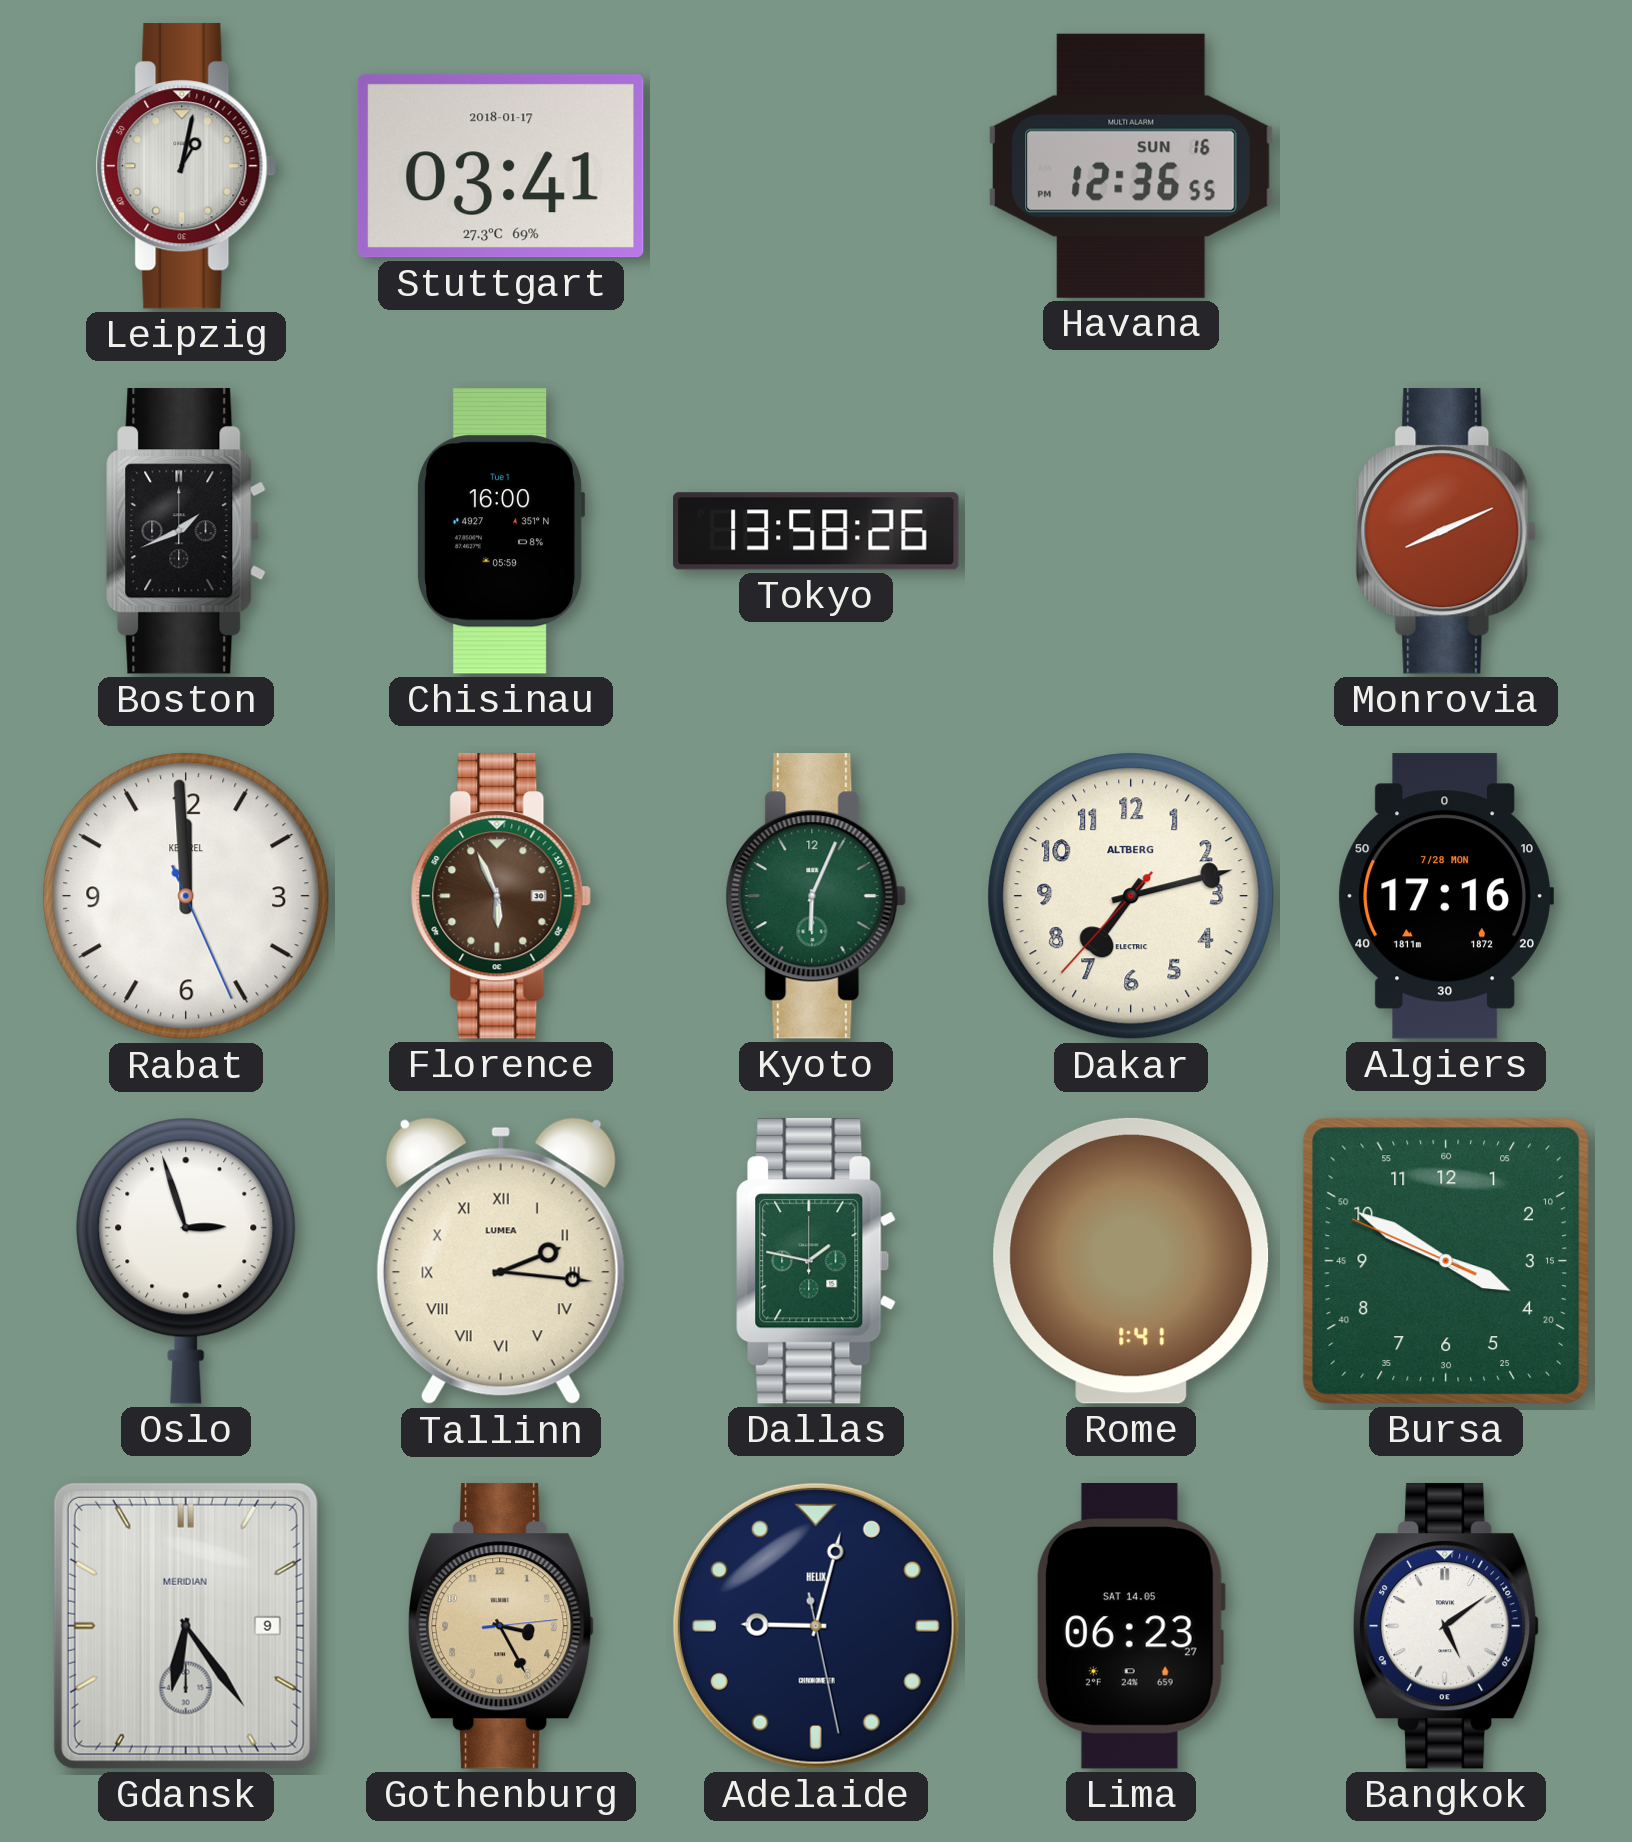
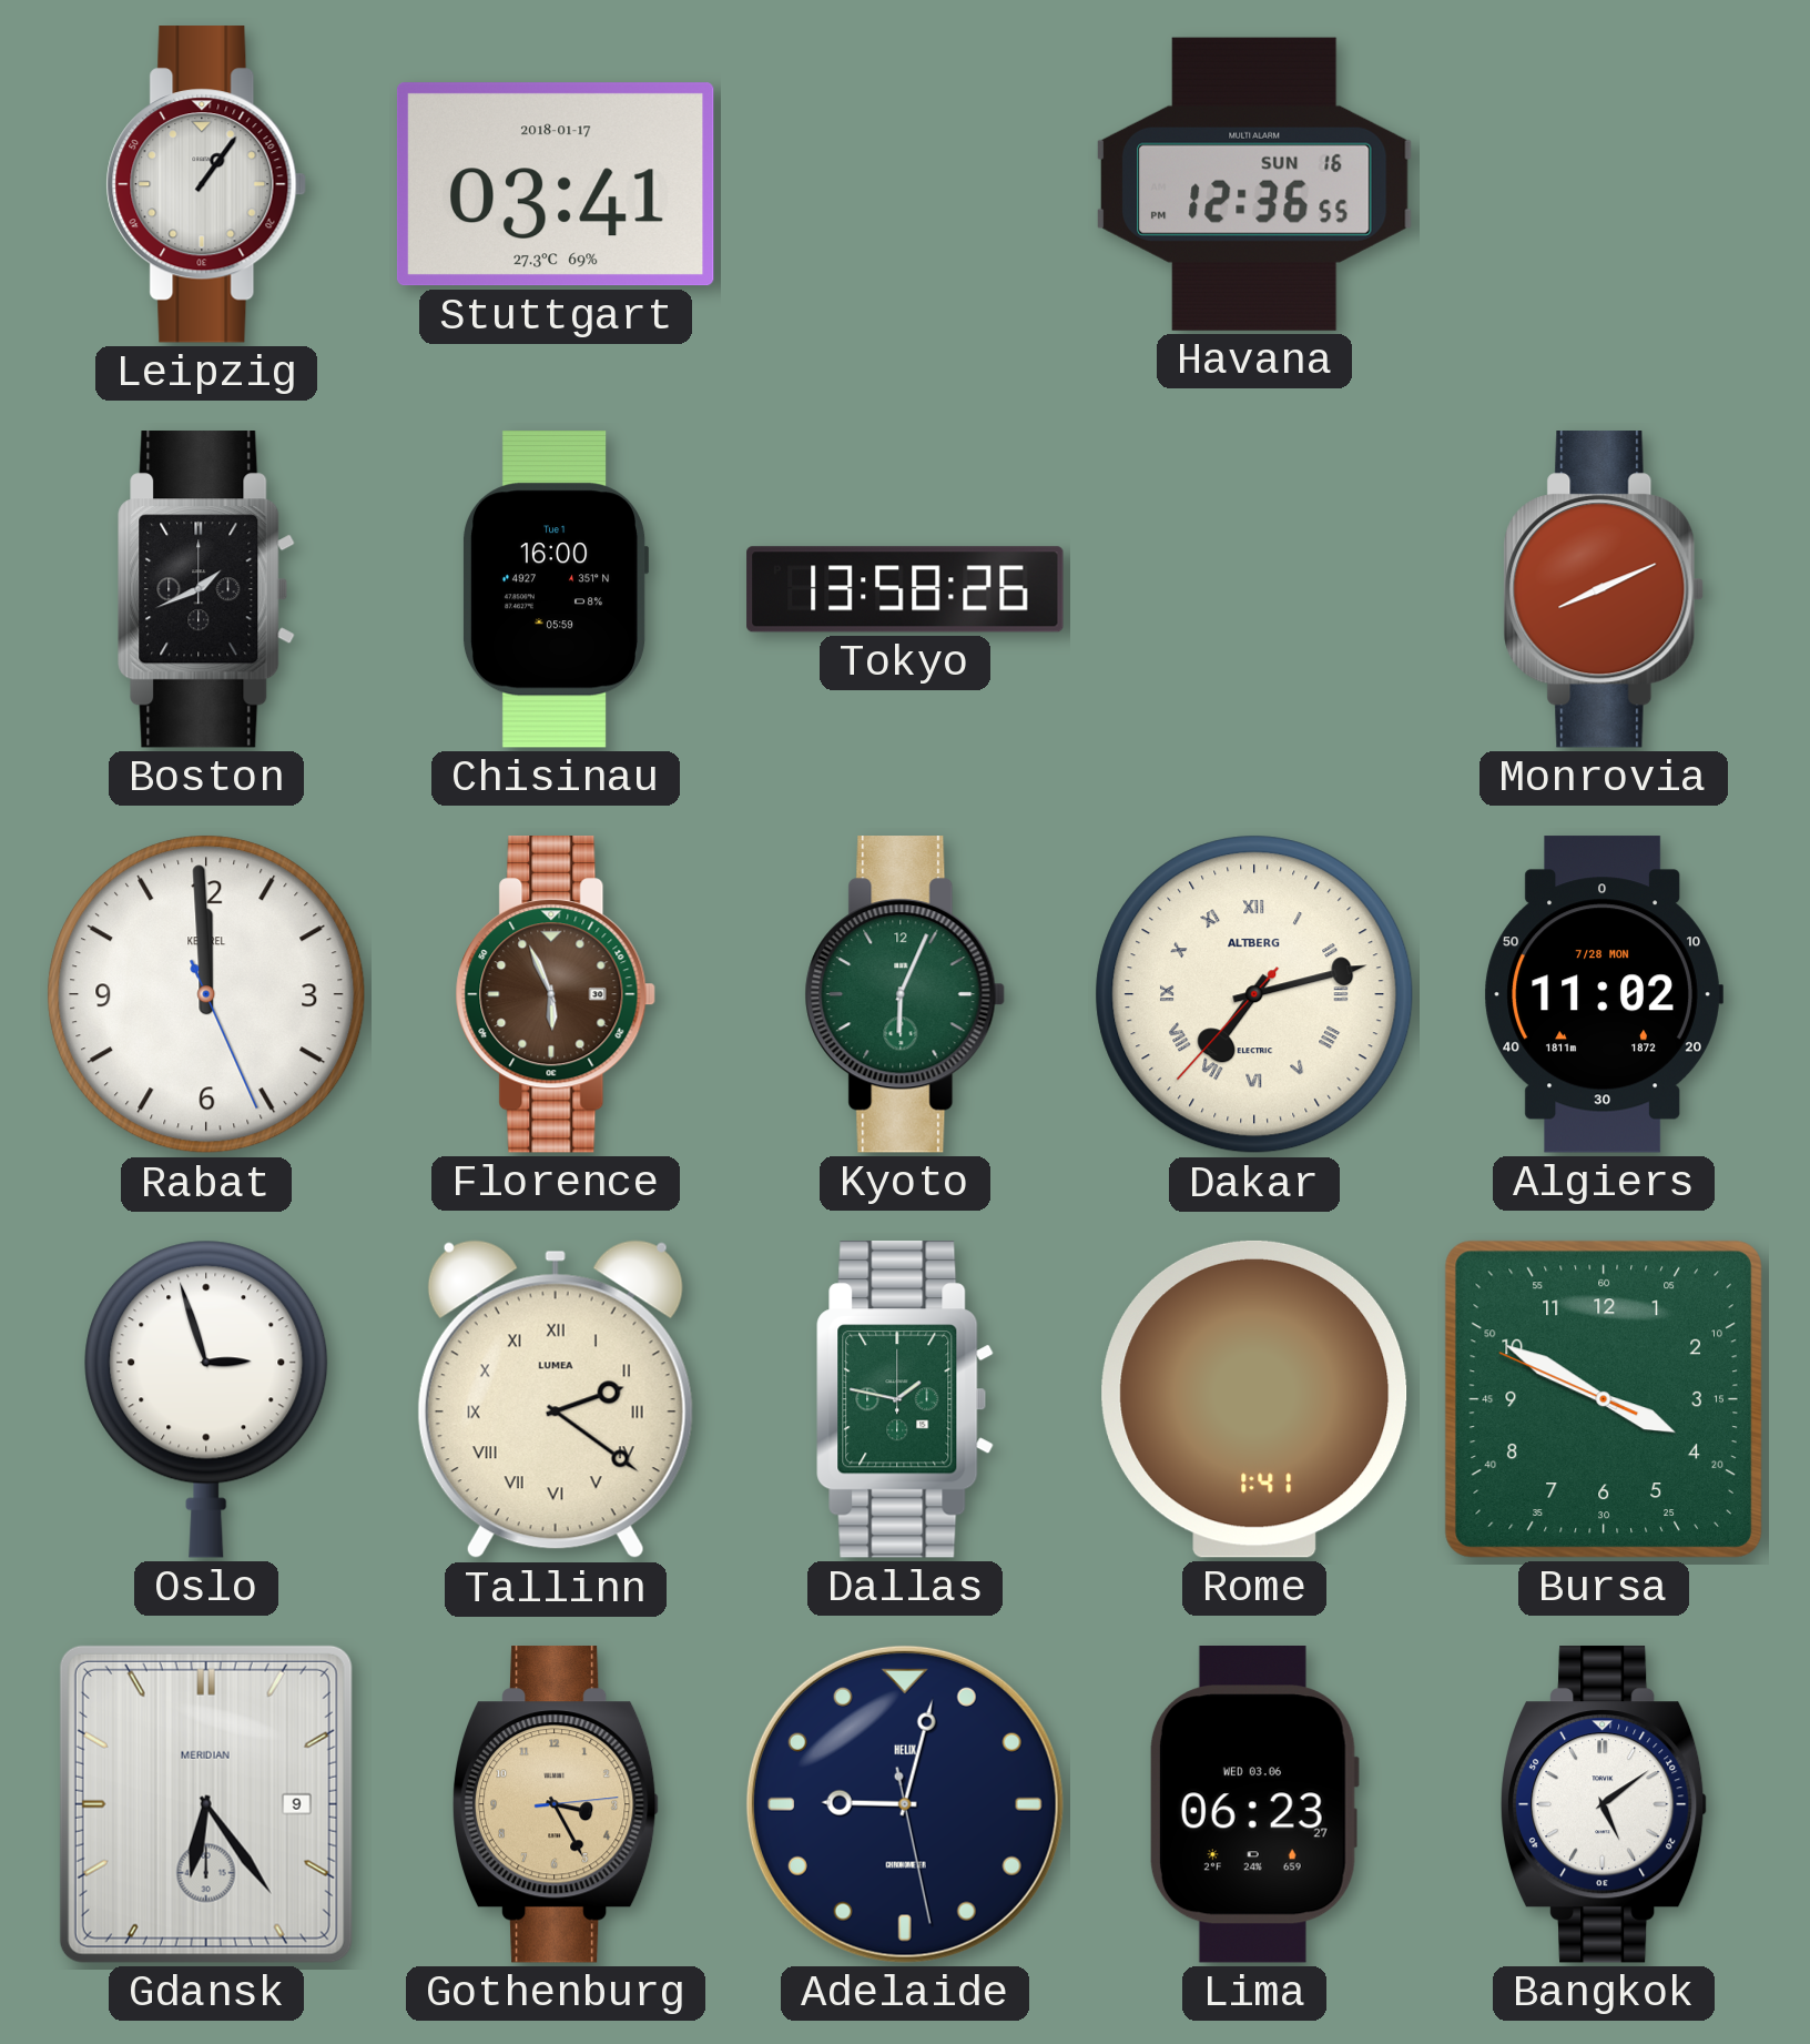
Leipzig: 1:02 -> 1:06
Dakar numerals: Arabic -> Roman
Algiers: 17:16 -> 11:02
Tallinn: 2:16 -> 2:21
Lima date: SAT 14.05 -> WED 03.06
